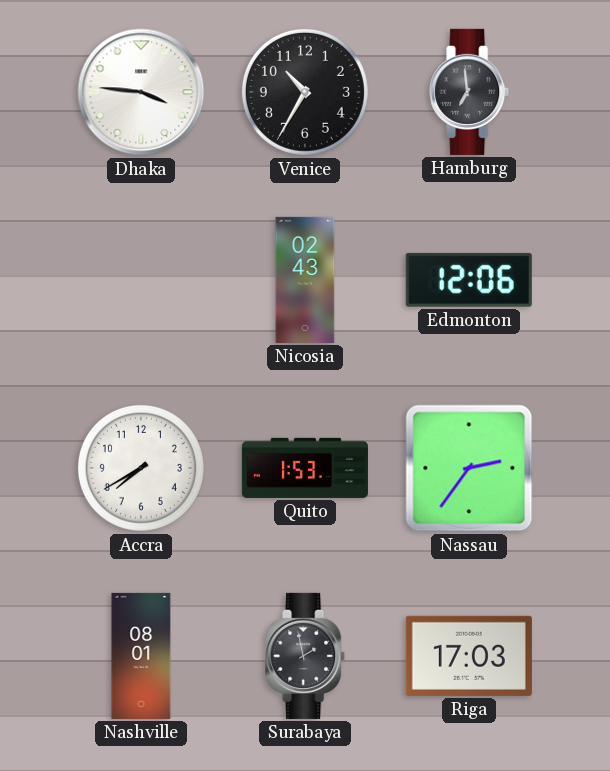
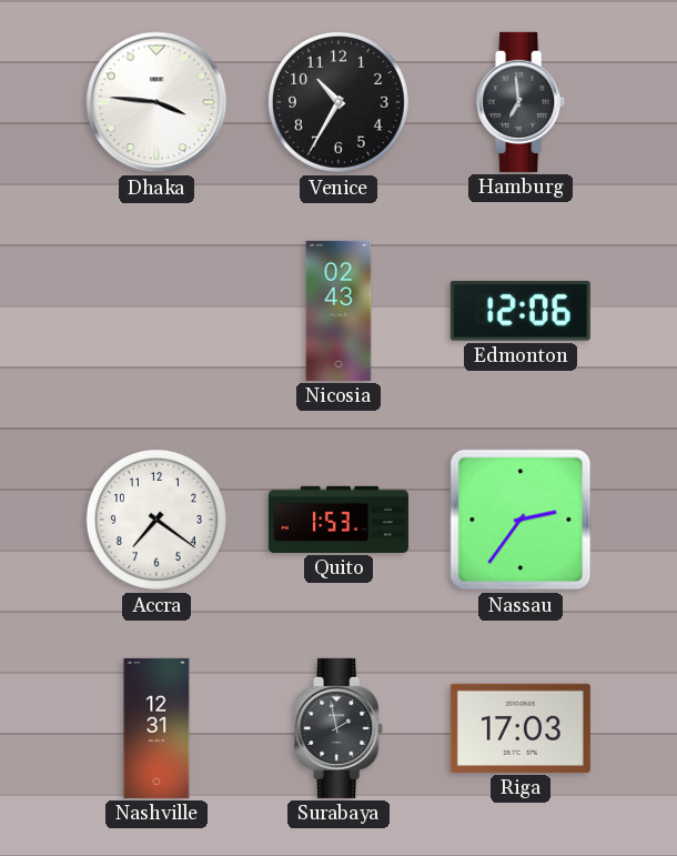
Accra: 7:40 -> 7:21
Nashville: 08:01 -> 12:31
